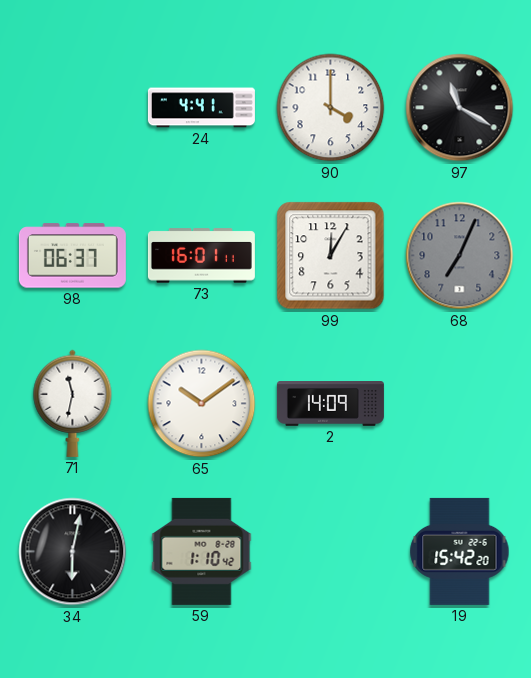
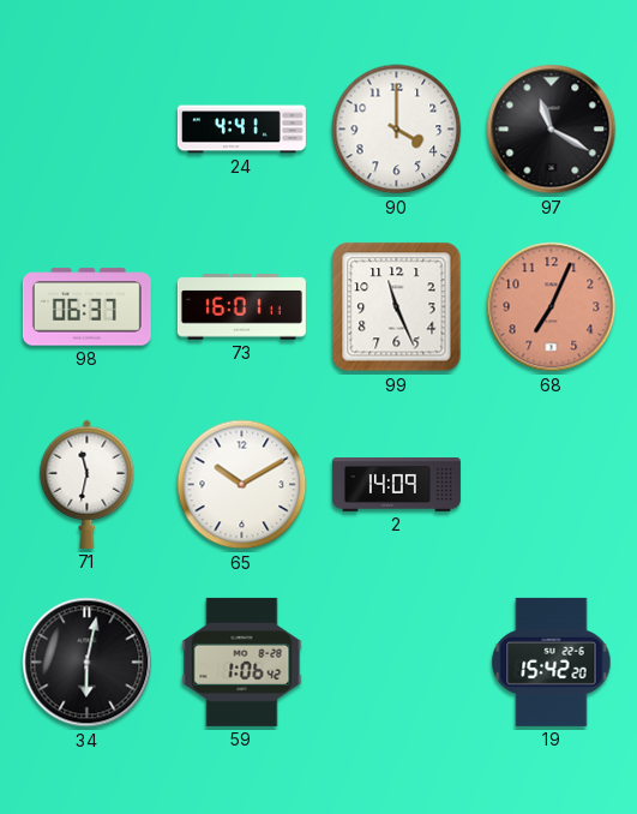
99: 12:05 -> 11:26
68 dial: grey -> salmon
65: 10:09 -> 10:10
59: 1:10 -> 1:06
